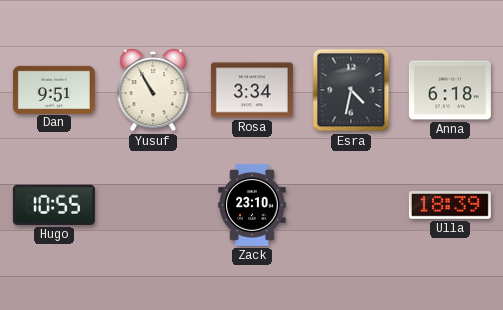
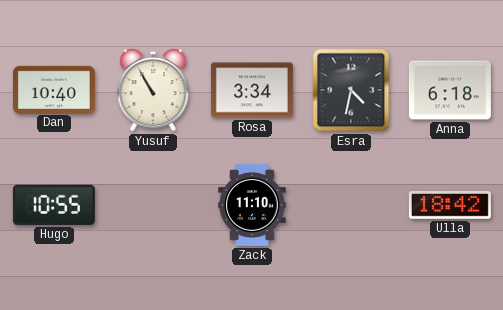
Dan: 9:51 -> 10:40
Zack: 23:10 -> 11:10
Ulla: 18:39 -> 18:42
